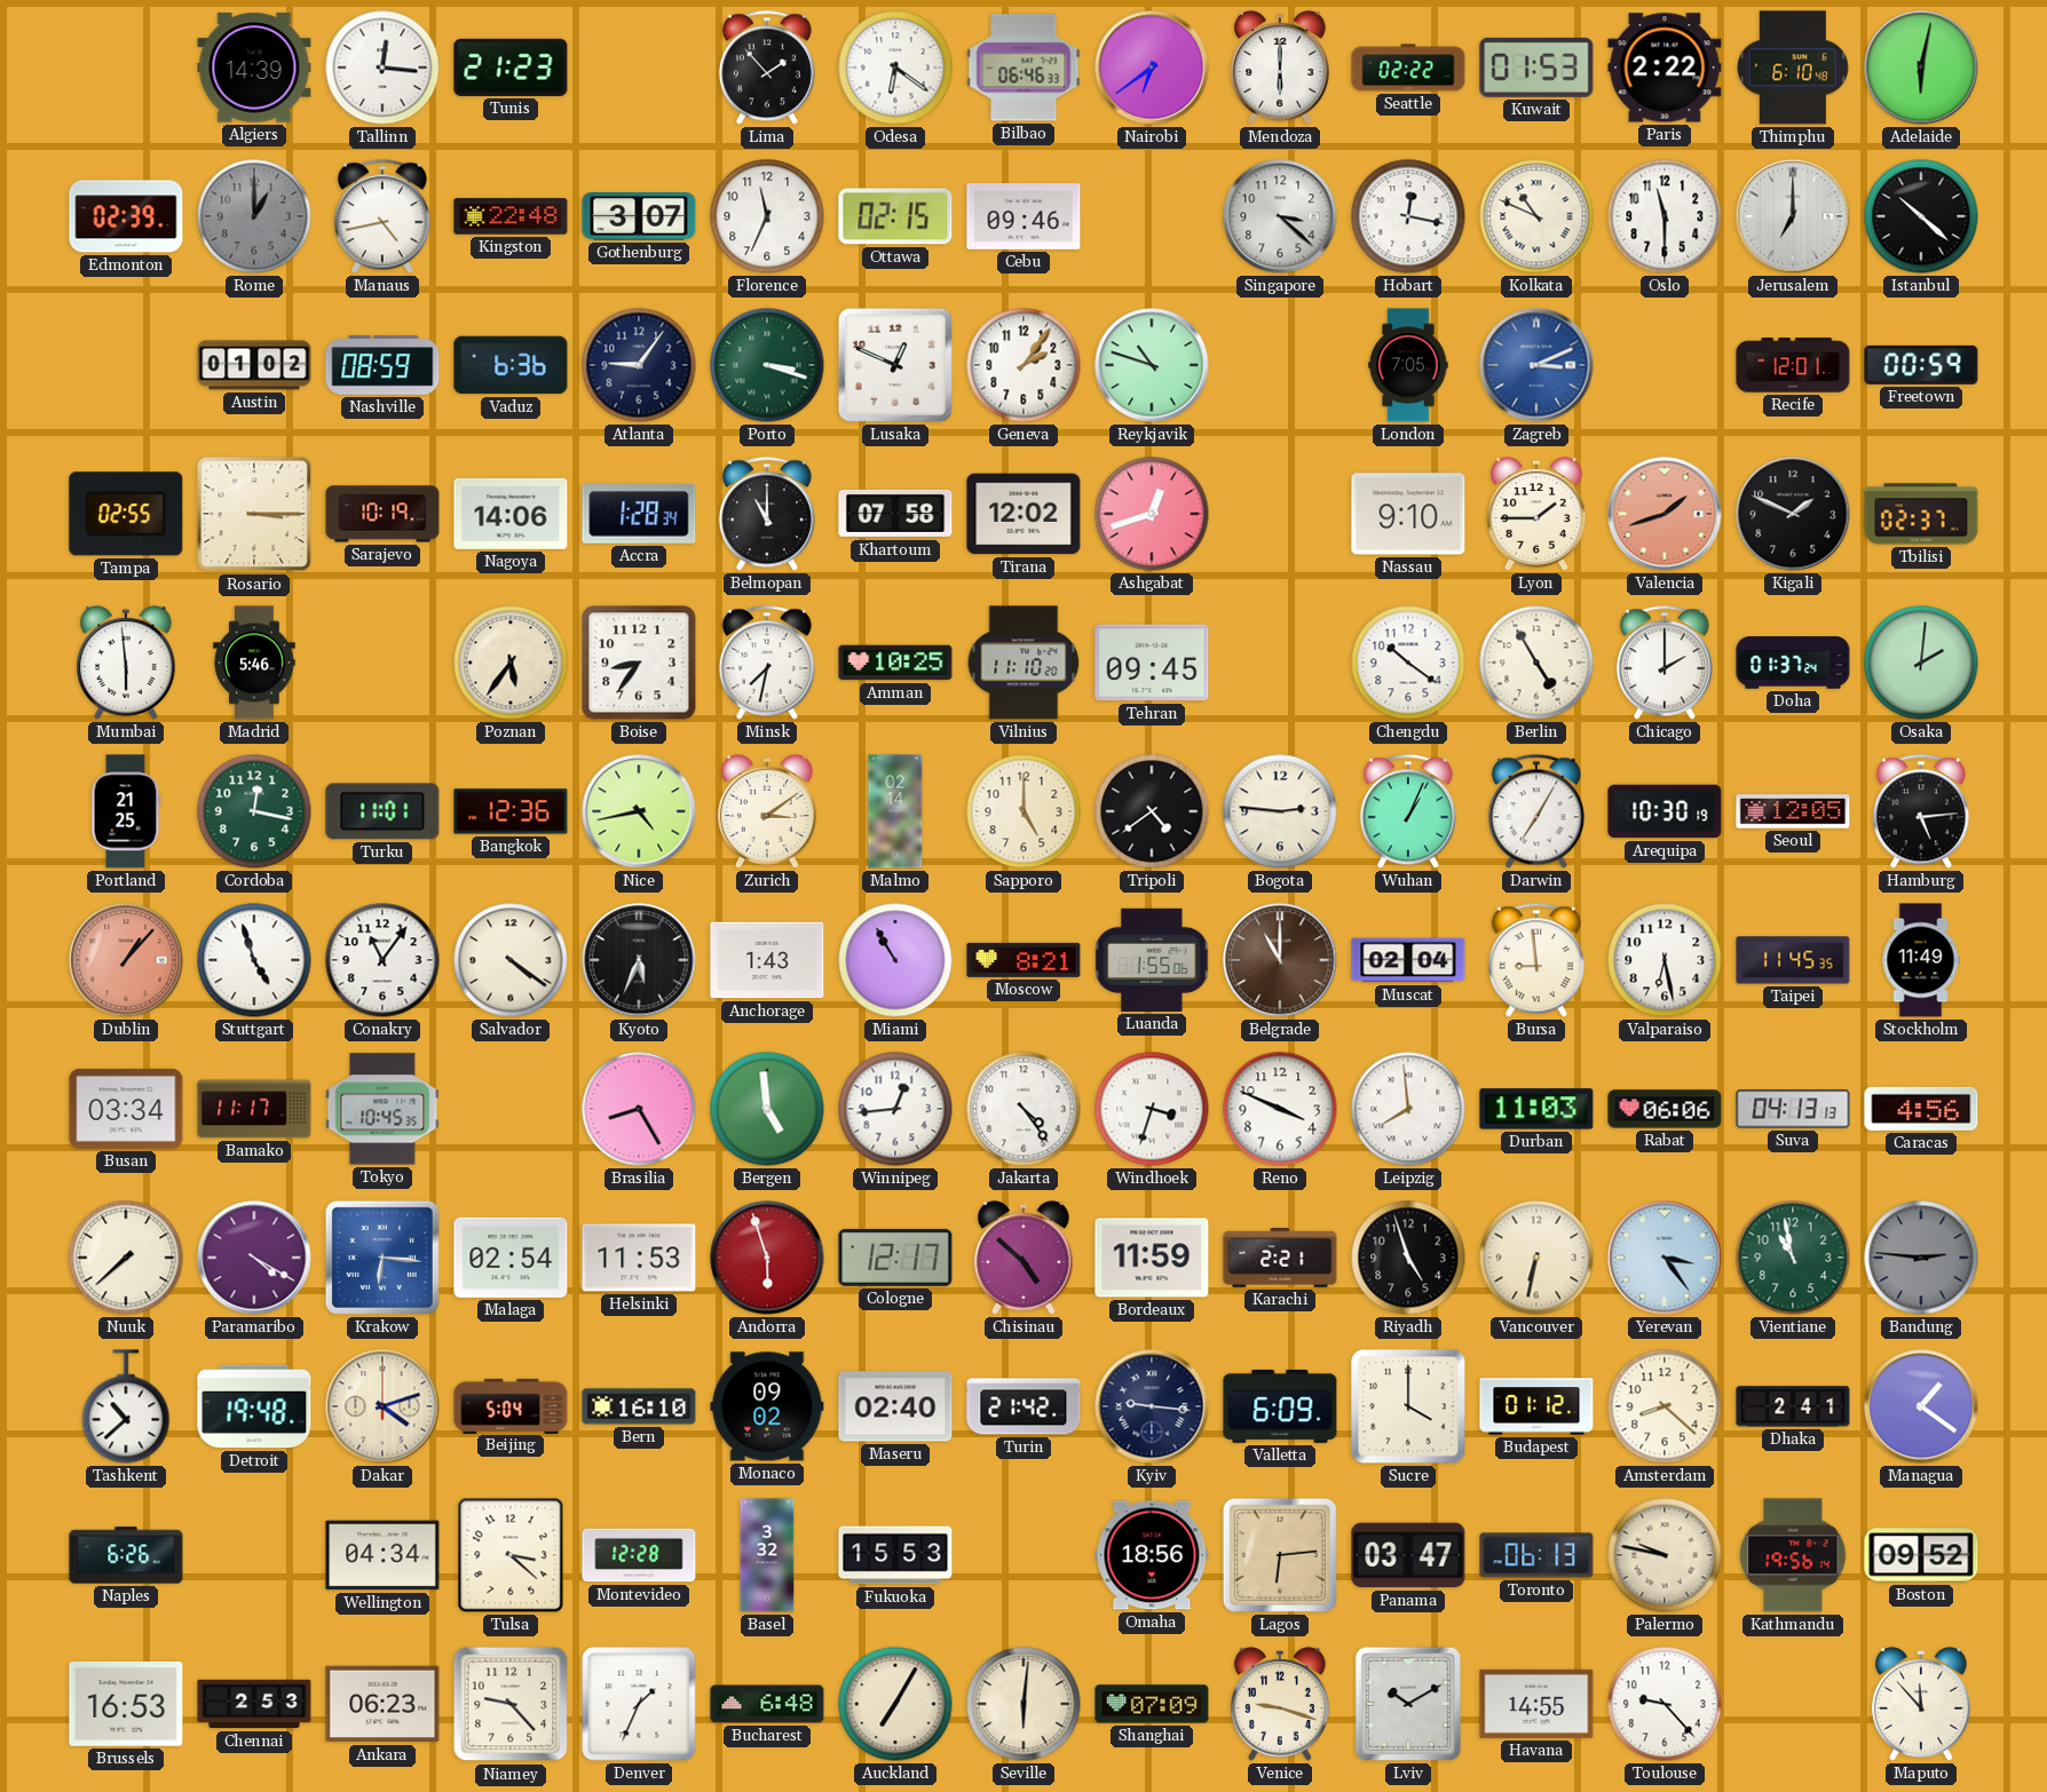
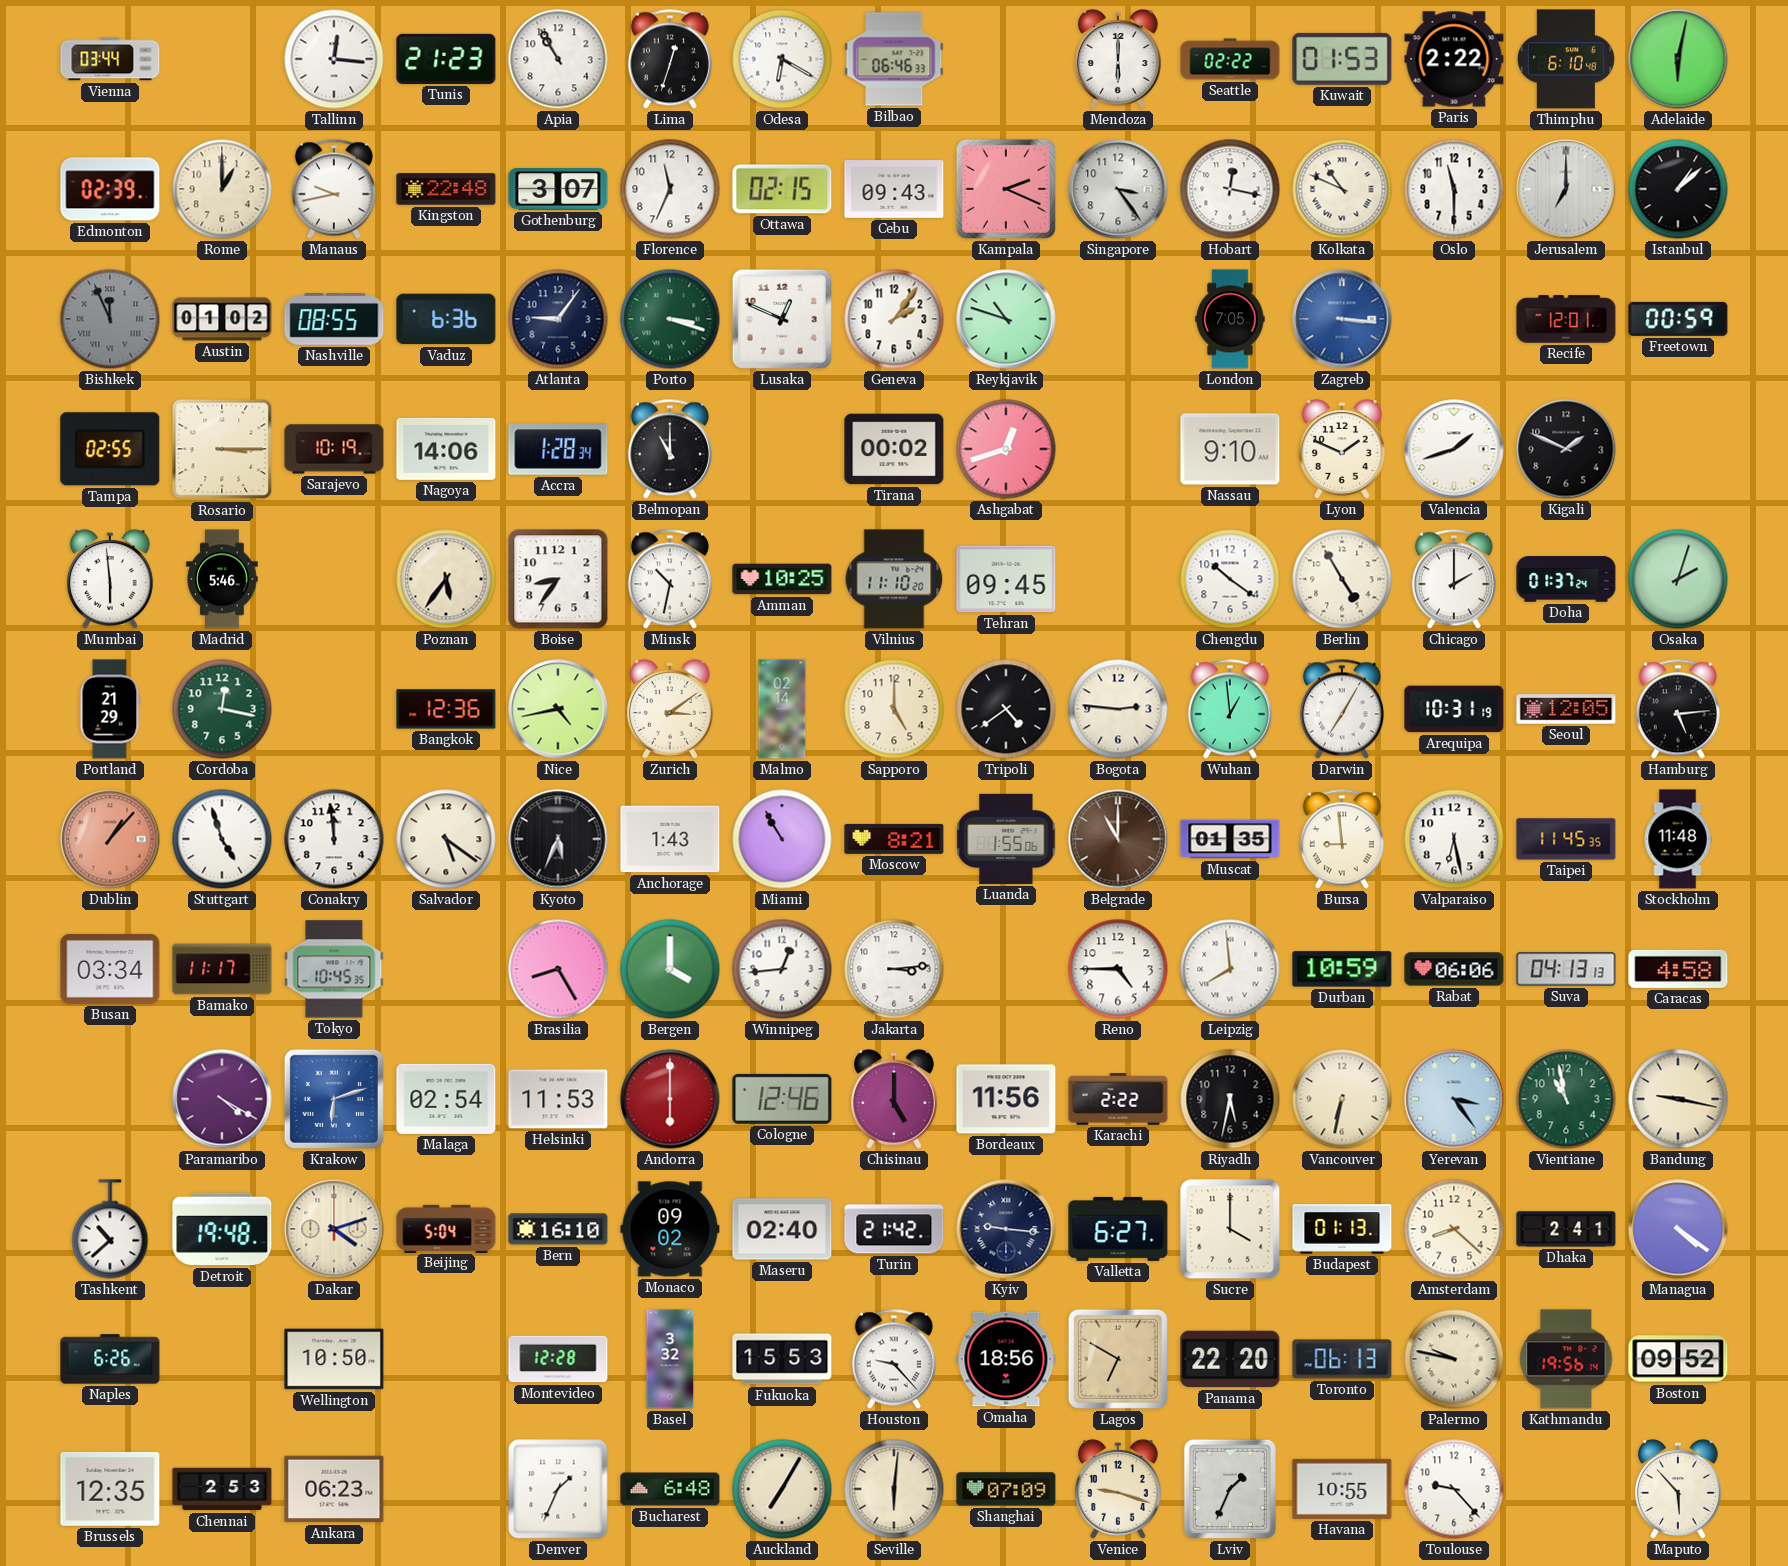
Vienna: none -> 03:44
Algiers: 14:39 -> none
Apia: none -> 10:55
Lima: 1:53 -> 12:33
Odesa: 6:21 -> 6:20
Nairobi: 6:39 -> none
Rome dial: grey -> cream
Manaus: 4:43 -> 9:43
Cebu: 09:46 -> 09:43
Kampala: none -> 2:19
Singapore: 3:22 -> 3:24
Istanbul: 10:22 -> 1:08
Bishkek: none -> 11:56
Nashville: 08:59 -> 08:55
Zagreb: 3:11 -> 3:16
Khartoum: 07:58 -> none
Tirana: 12:02 -> 00:02
Lyon: 1:45 -> 1:49
Valencia dial: salmon -> white
Tbilisi: 02:37 -> none
Minsk: 7:32 -> 10:32
Osaka: 2:01 -> 2:03
Portland: 21:25 -> 21:29
Turku: 11:01 -> none
Wuhan: 1:04 -> 12:59
Arequipa: 10:30 -> 10:31
Conakry: 11:06 -> 11:59
Salvador: 4:21 -> 5:21
Muscat: 02:04 -> 01:35
Stockholm: 11:49 -> 11:48
Bergen: 4:59 -> 4:00
Jakarta: 4:24 -> 3:14
Windhoek: 3:33 -> none
Reno: 3:49 -> 4:45
Durban: 11:03 -> 10:59
Caracas: 4:56 -> 4:58
Nuuk: 7:38 -> none
Krakow: 6:16 -> 6:12
Andorra: 5:57 -> 6:00
Cologne: 12:17 -> 12:46
Chisinau: 4:52 -> 5:00
Bordeaux: 11:59 -> 11:56
Karachi: 2:21 -> 2:22
Riyadh: 4:57 -> 5:32
Bandung: 2:46 -> 9:17
Bandung dial: grey -> cream
Valletta: 6:09 -> 6:27
Budapest: 01:12 -> 01:13
Managua: 1:21 -> 4:21
Wellington: 04:34 -> 10:50
Tulsa: 3:22 -> none
Houston: none -> 9:23
Lagos: 6:14 -> 6:50
Panama: 03:47 -> 22:20
Brussels: 16:53 -> 12:35
Niamey: 9:23 -> none
Lviv: 10:10 -> 1:34
Havana: 14:55 -> 10:55
Maputo: 11:53 -> 5:53
